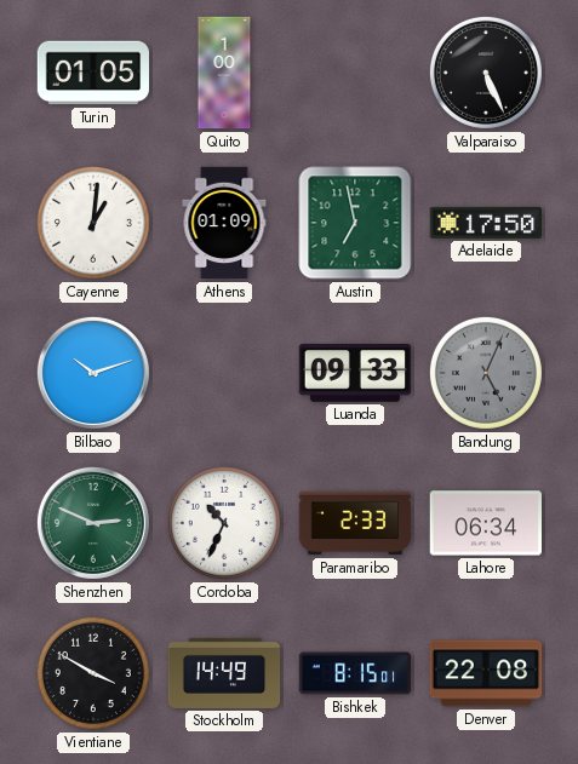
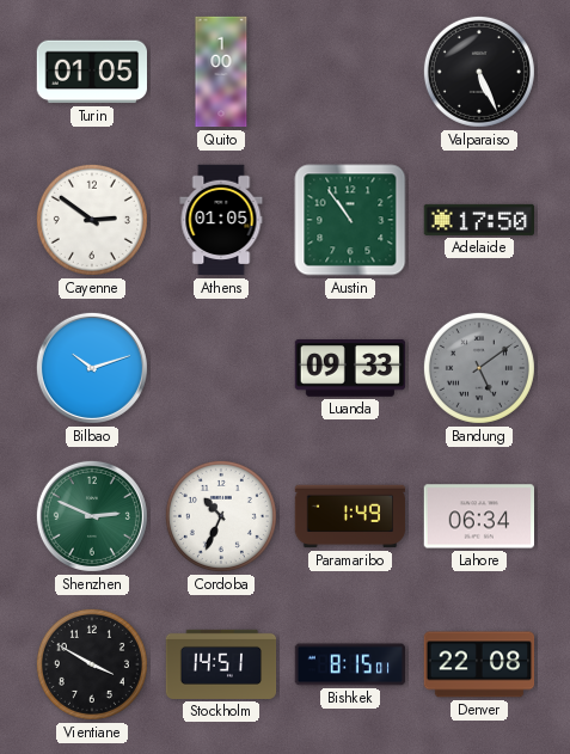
Cayenne: 1:01 -> 2:51
Athens: 01:09 -> 01:05
Austin: 6:58 -> 10:54
Bandung: 5:04 -> 5:09
Paramaribo: 2:33 -> 1:49
Stockholm: 14:49 -> 14:51
